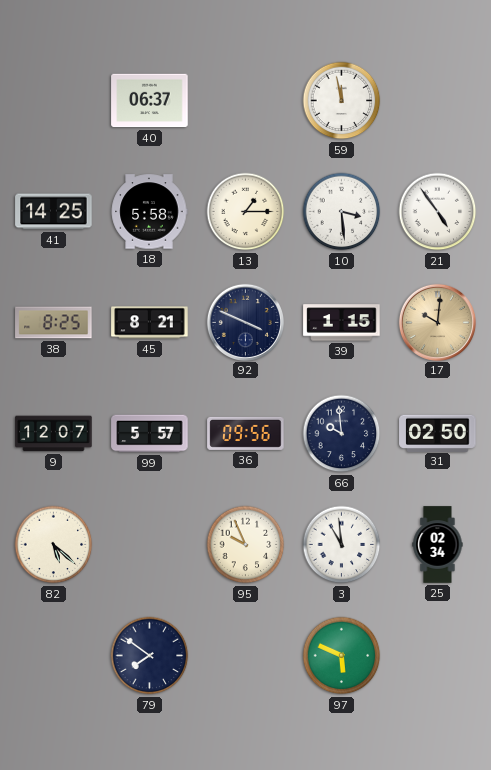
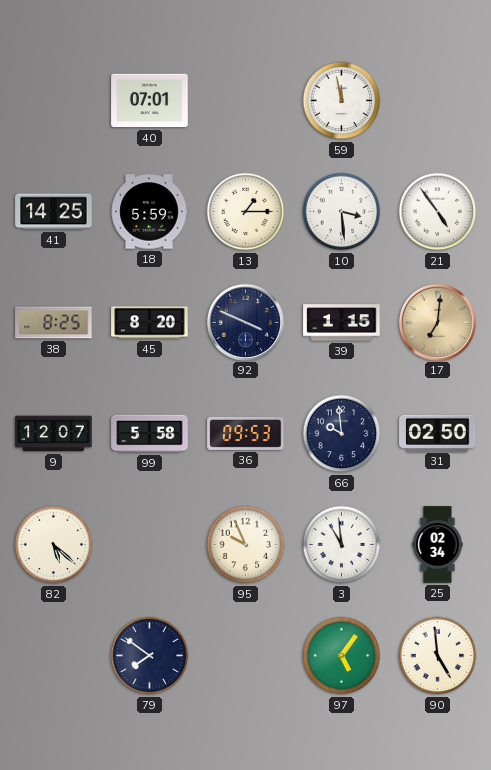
40: 06:37 -> 07:01
18: 5:58 -> 5:59
45: 8:21 -> 8:20
17: 10:01 -> 7:01
99: 5:57 -> 5:58
36: 09:56 -> 09:53
97: 5:49 -> 5:06
90: none -> 4:59
